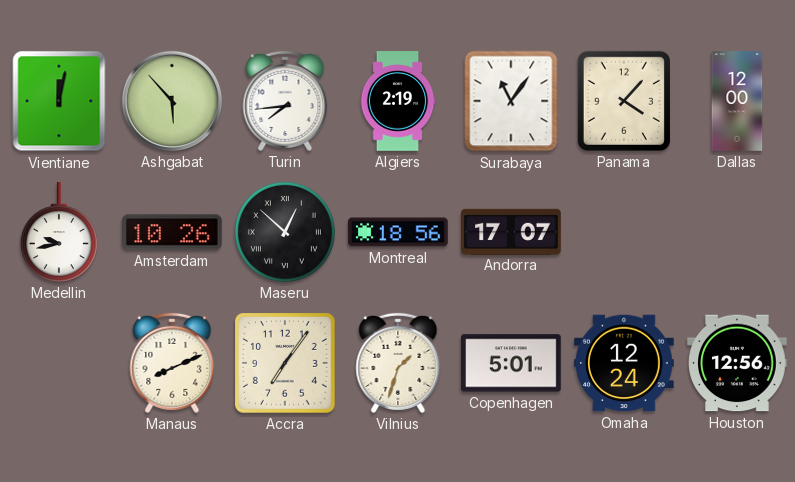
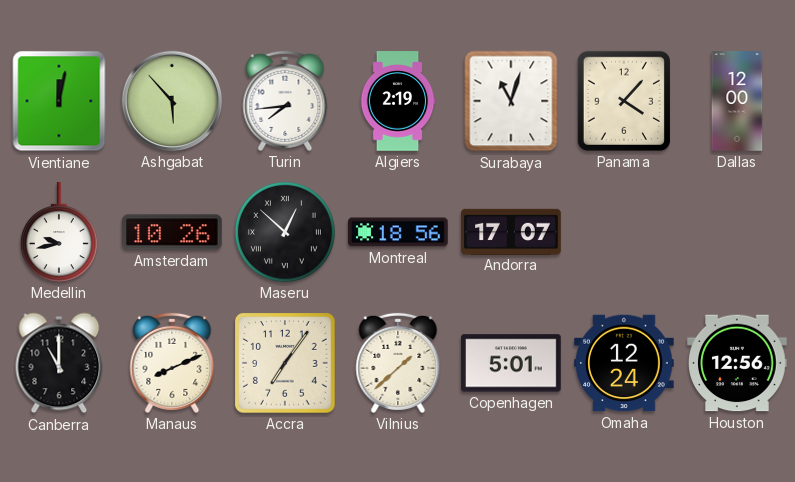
Surabaya: 11:06 -> 11:03
Canberra: none -> 11:00
Vilnius: 1:33 -> 1:38
